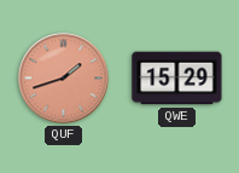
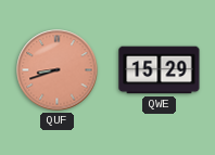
QUF: 1:42 -> 8:42
